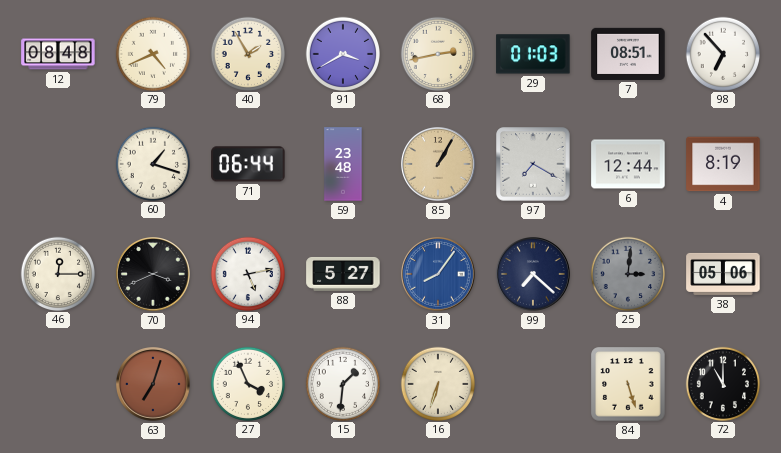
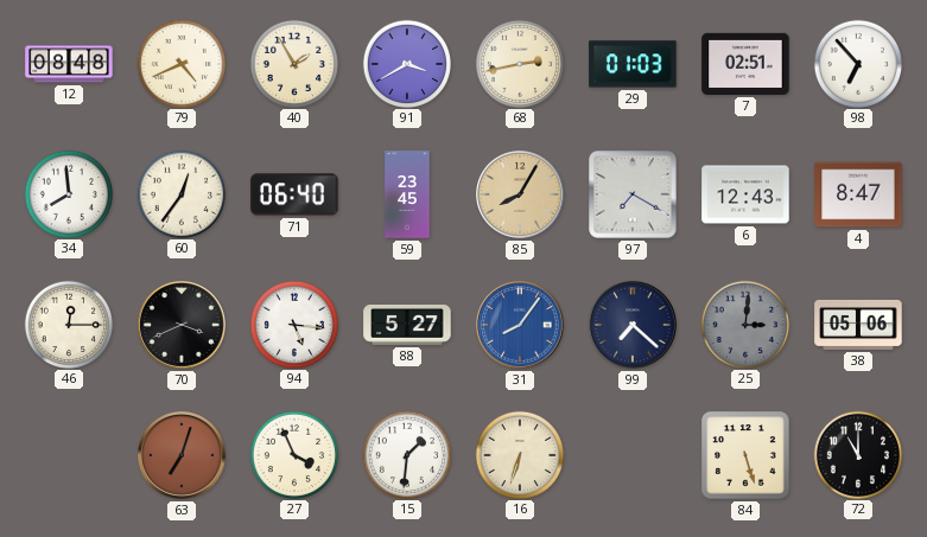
7: 08:51 -> 02:51
34: none -> 7:59
60: 1:18 -> 12:36
71: 06:44 -> 06:40
59: 23:48 -> 23:45
85: 1:05 -> 8:05
6: 12:44 -> 12:43
4: 8:19 -> 8:47
94: 5:13 -> 5:16
